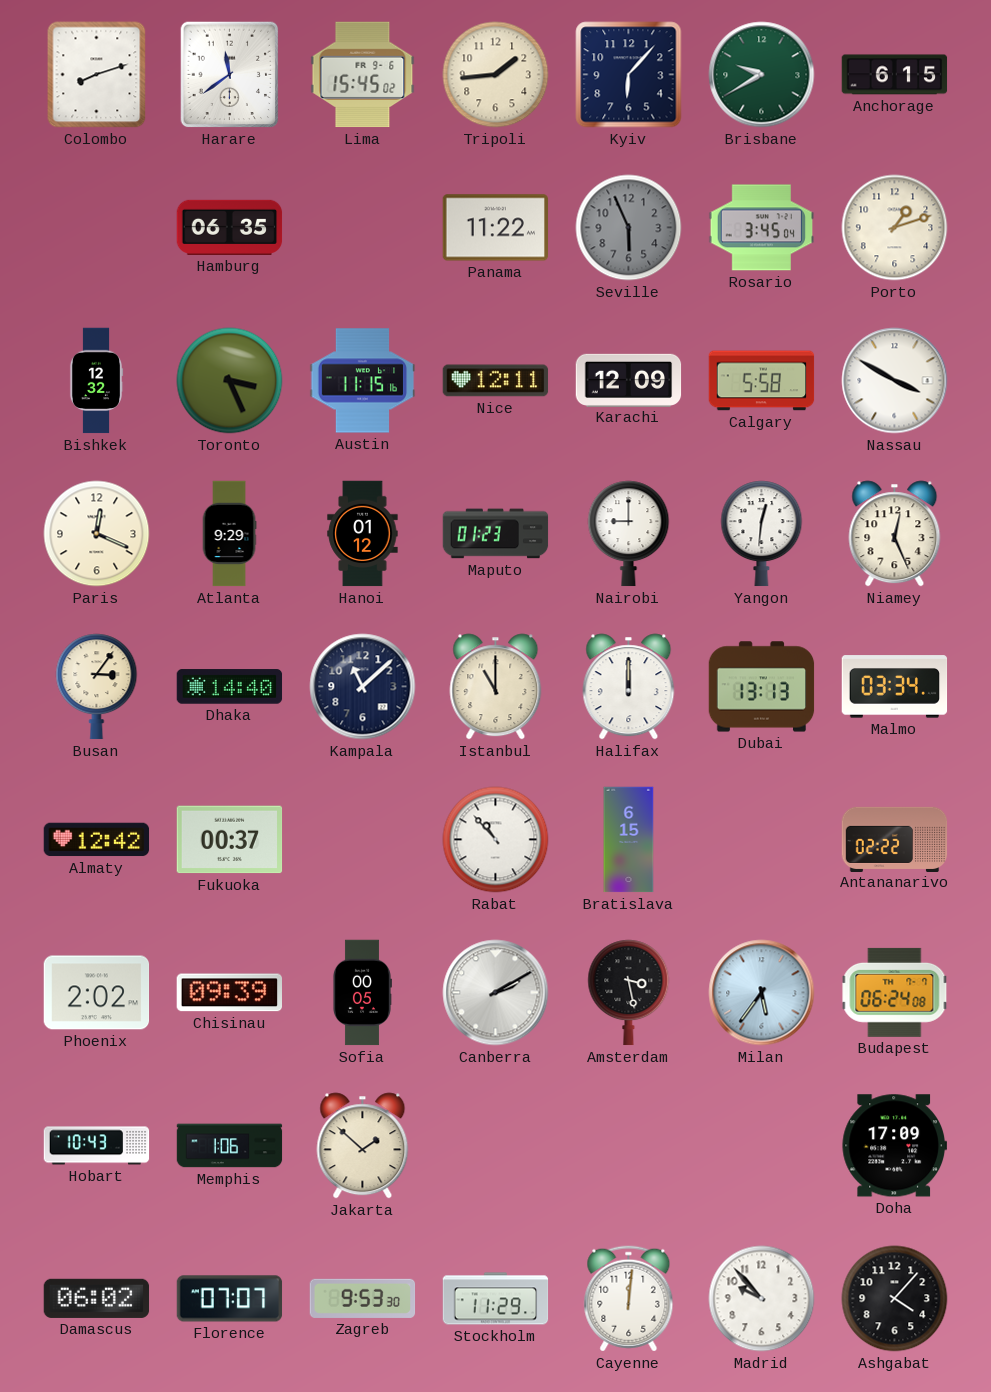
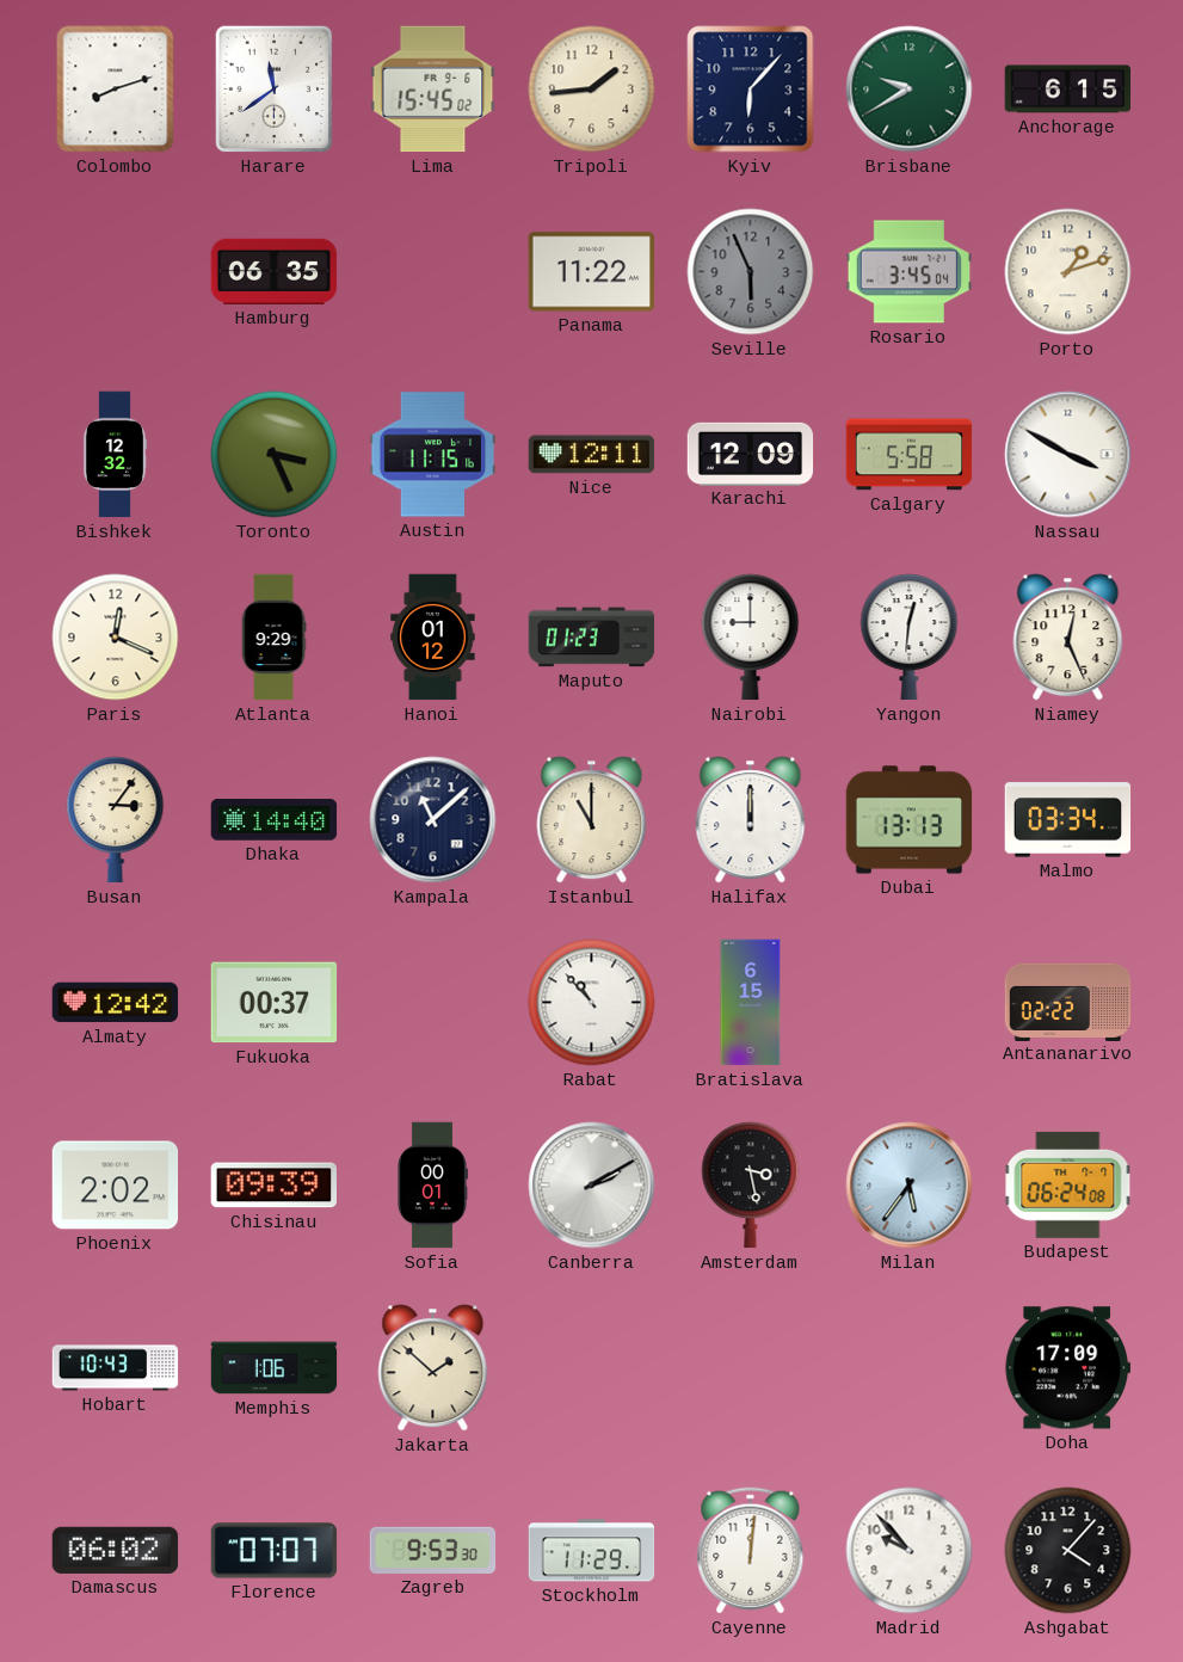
Sofia: 00:05 -> 00:01
